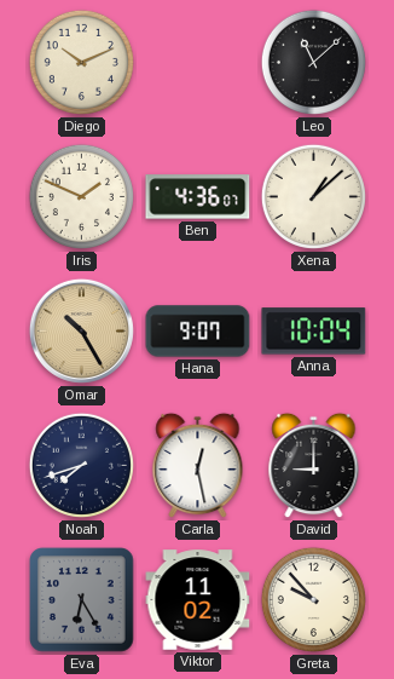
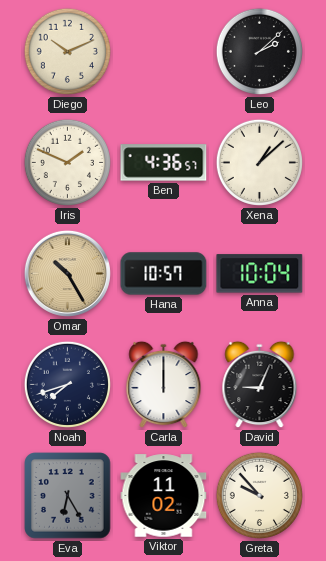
Leo: 11:08 -> 2:08
Ben: 4:36:07 -> 4:36:57
Hana: 9:07 -> 10:57
Carla: 12:28 -> 12:00
David: 9:00 -> 9:04
